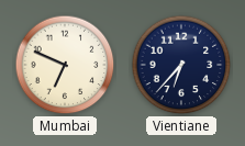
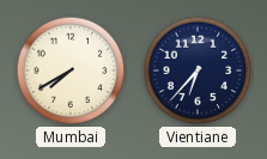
Mumbai: 6:49 -> 7:40
